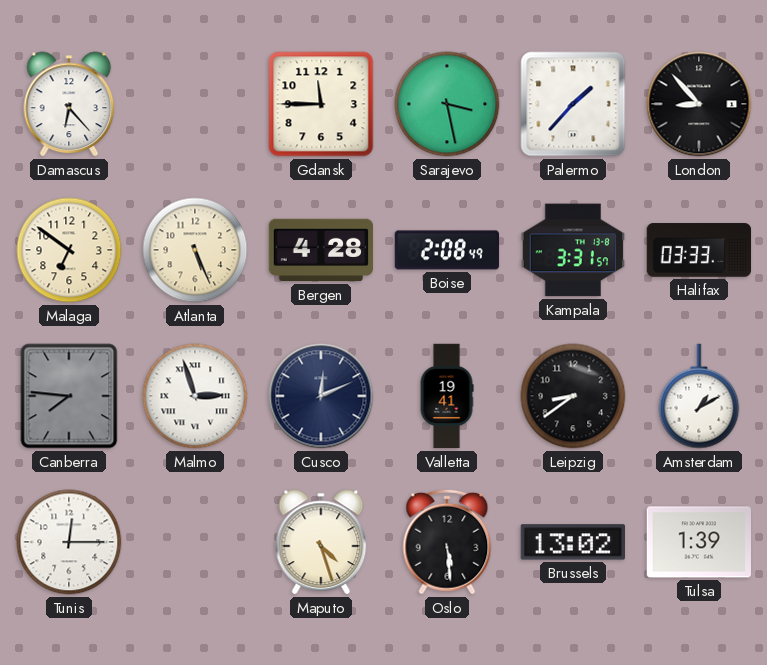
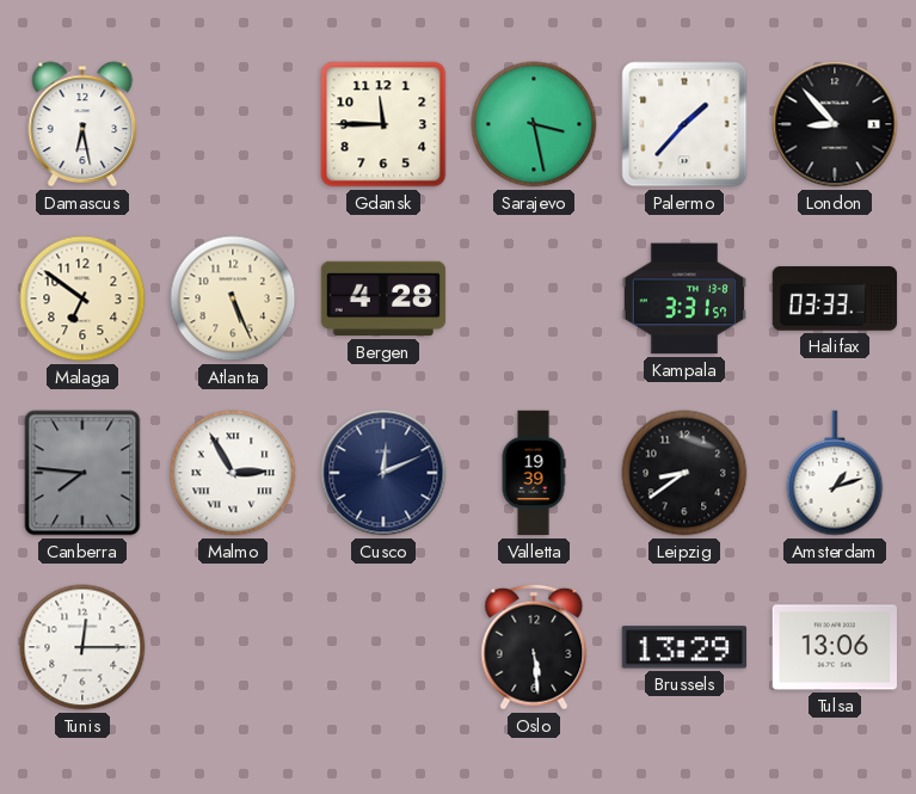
Damascus: 6:23 -> 6:28
Boise: 2:08 -> none
Malmo: 2:57 -> 2:55
Valletta: 19:41 -> 19:39
Amsterdam: 1:10 -> 1:12
Maputo: 4:27 -> none
Brussels: 13:02 -> 13:29
Tulsa: 1:39 -> 13:06
